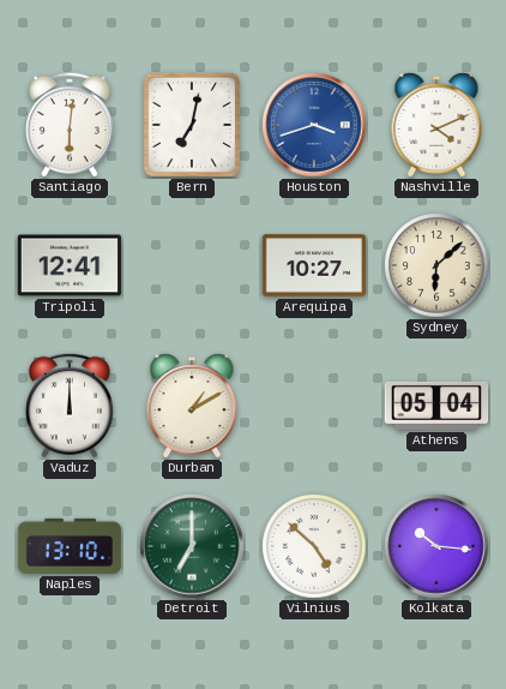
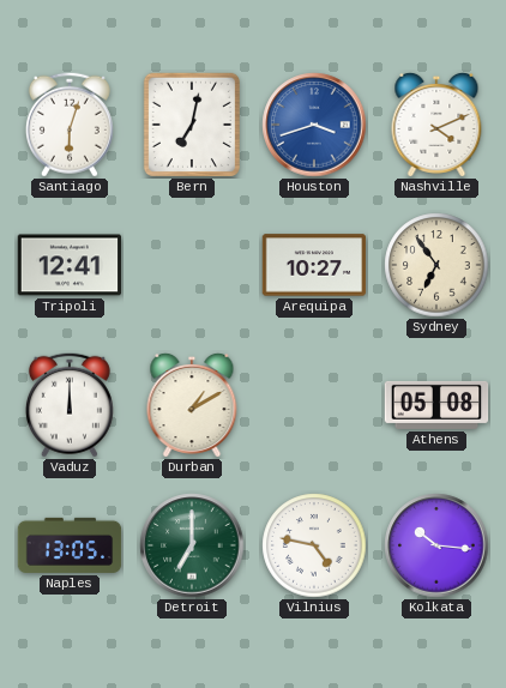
Santiago: 6:01 -> 6:03
Sydney: 6:08 -> 6:54
Athens: 05:04 -> 05:08
Naples: 13:10 -> 13:05
Vilnius: 4:52 -> 4:47
